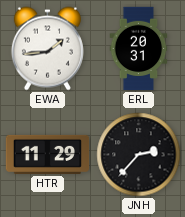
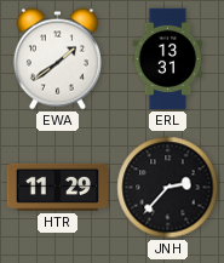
EWA: 1:44 -> 1:39
ERL: 20:31 -> 13:31
